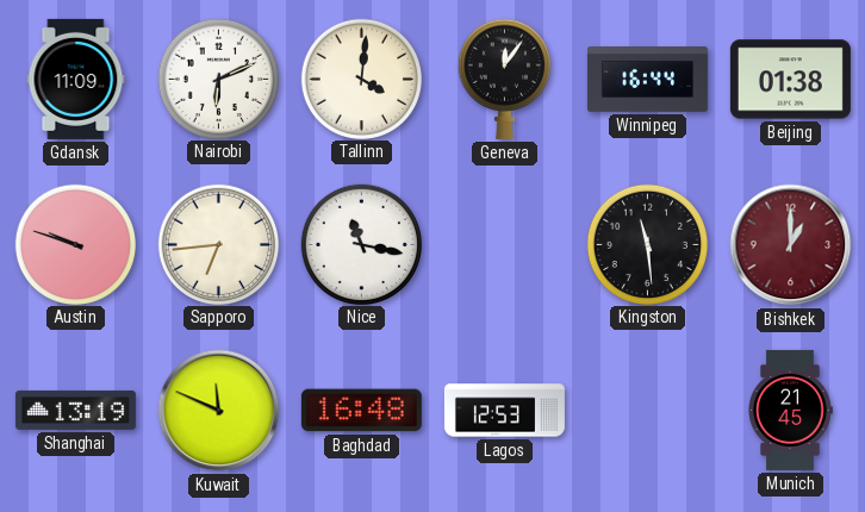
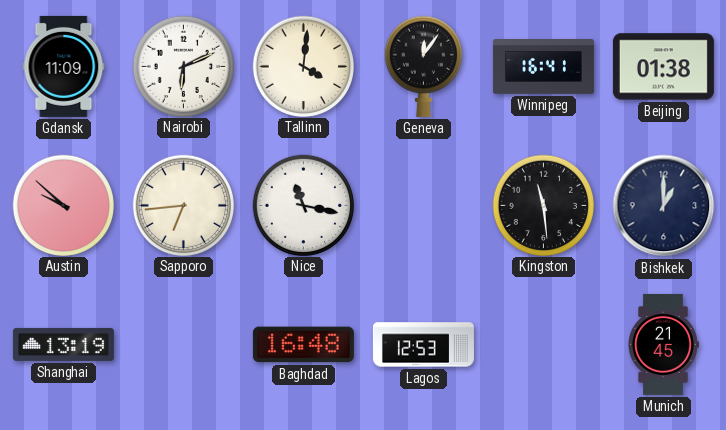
Winnipeg: 16:44 -> 16:41
Austin: 9:48 -> 9:52
Bishkek dial: burgundy -> navy
Kuwait: 11:49 -> none
